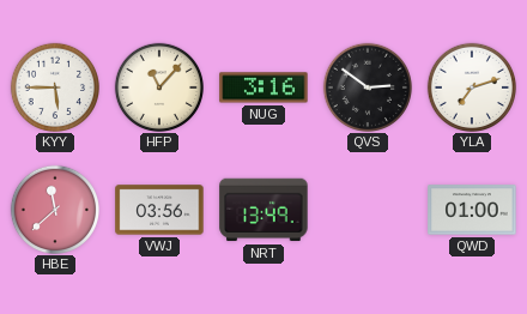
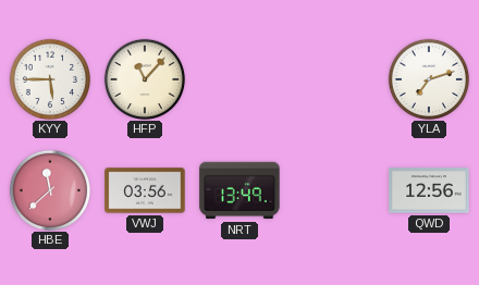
NUG: 3:16 -> none
QVS: 2:51 -> none
QWD: 01:00 -> 12:56
